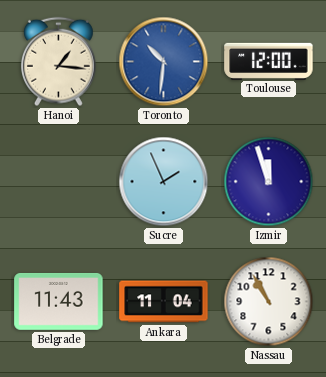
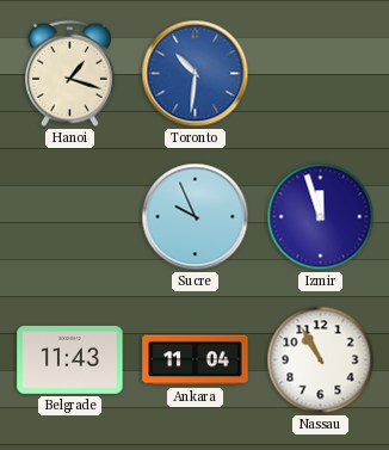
Hanoi: 1:16 -> 1:18
Toulouse: 12:00 -> none
Sucre: 1:56 -> 9:56
